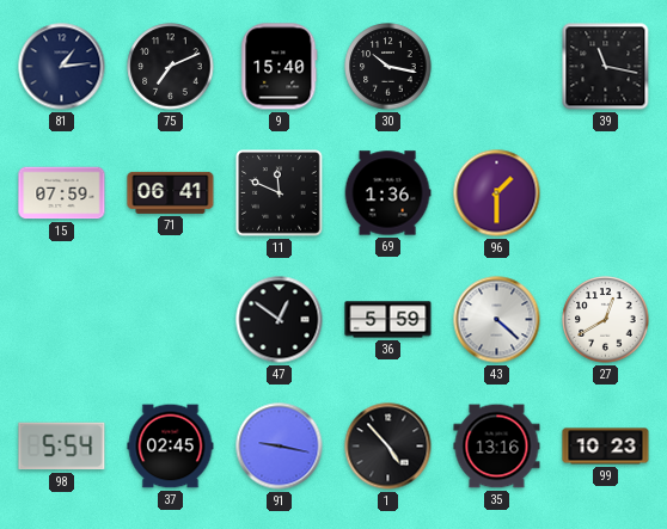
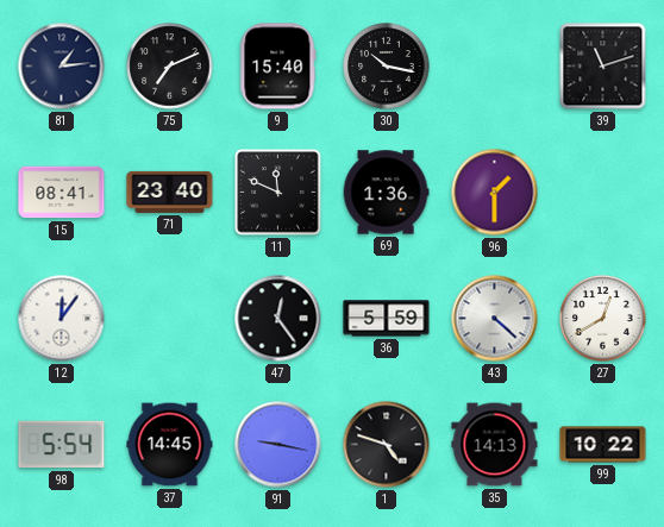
39: 11:17 -> 11:12
15: 07:59 -> 08:41
71: 06:41 -> 23:40
12: none -> 12:06
47: 12:51 -> 12:24
37: 02:45 -> 14:45
1: 4:53 -> 4:48
35: 13:16 -> 14:13
99: 10:23 -> 10:22
